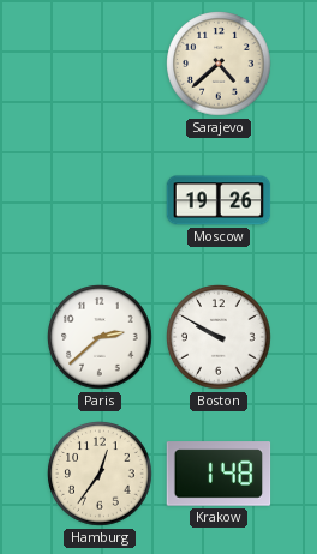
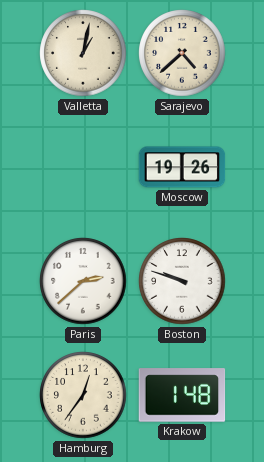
Valletta: none -> 1:02
Boston: 9:50 -> 9:48
